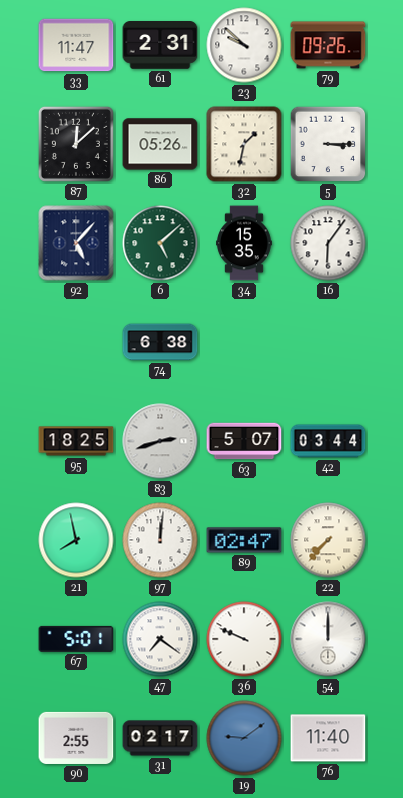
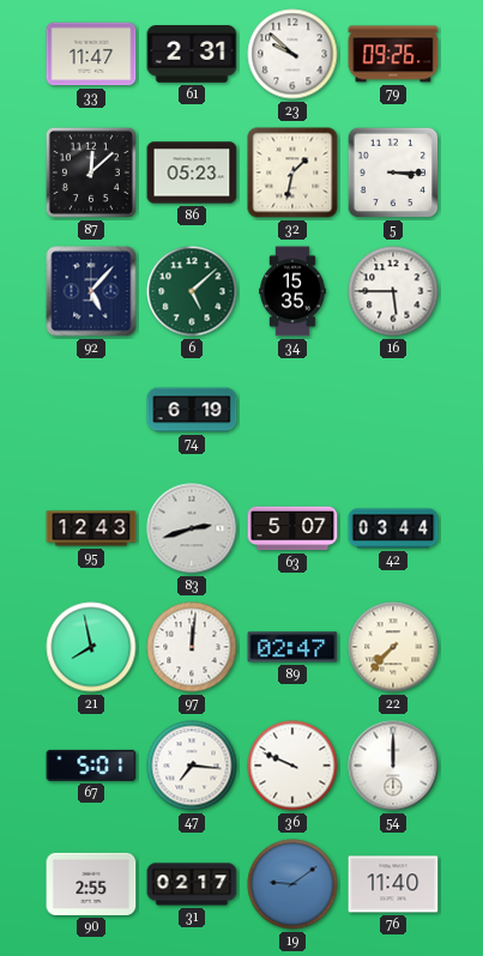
86: 05:26 -> 05:23
16: 6:06 -> 5:45
74: 6:38 -> 6:19
95: 18:25 -> 12:43
47: 7:21 -> 7:16
